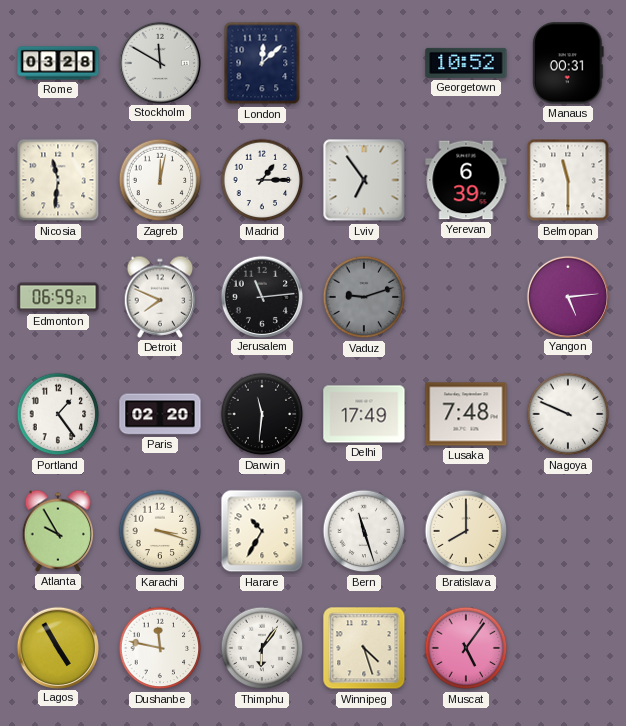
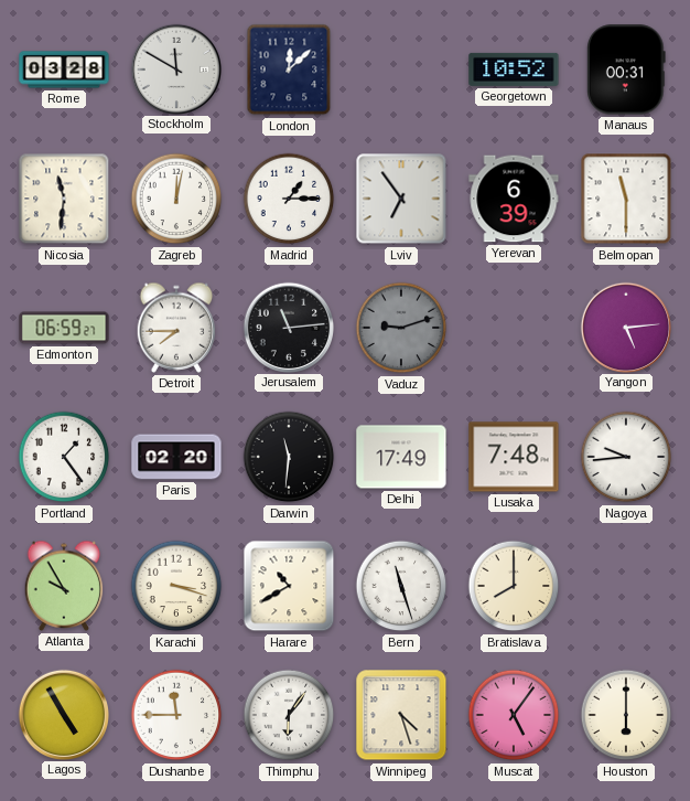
Detroit: 7:49 -> 7:45
Nagoya: 9:49 -> 9:44
Harare: 10:35 -> 10:40
Dushanbe: 11:47 -> 11:45
Houston: none -> 6:00
